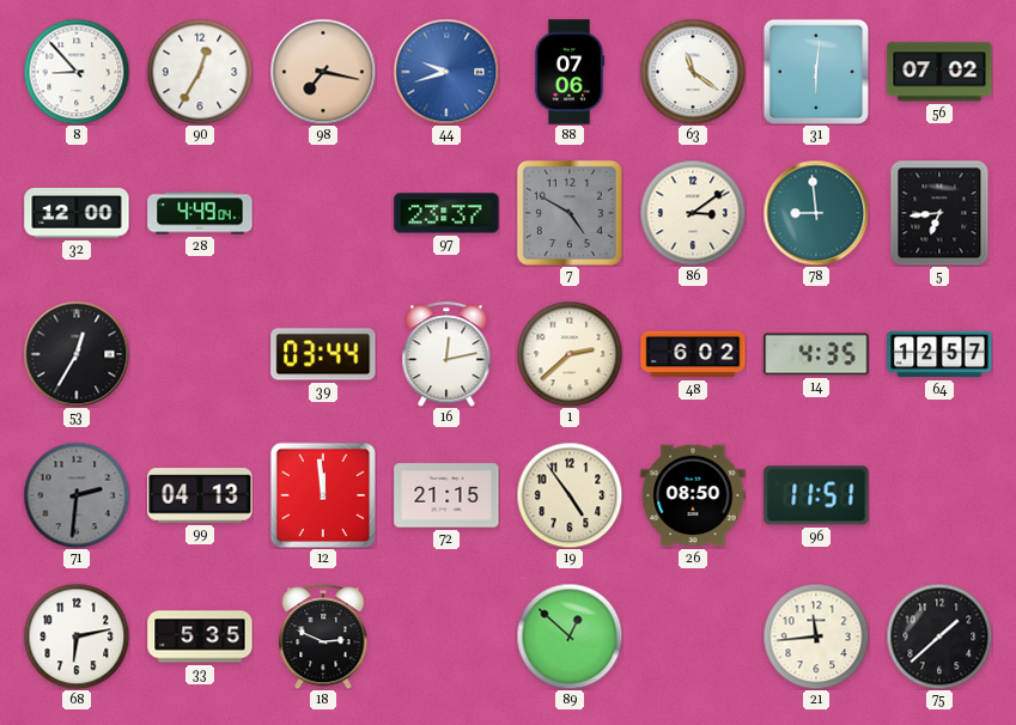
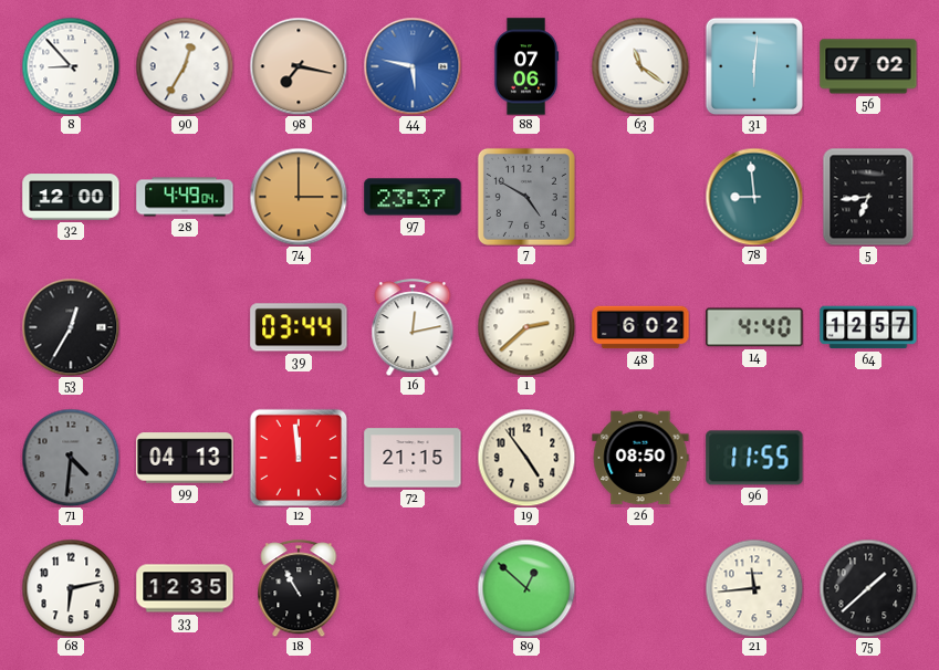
44: 9:42 -> 5:47
74: none -> 3:00
86: 3:09 -> none
14: 4:35 -> 4:40
71: 2:31 -> 4:31
96: 11:51 -> 11:55
33: 5:35 -> 12:35
18: 2:49 -> 10:55
